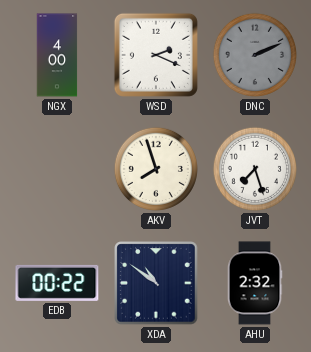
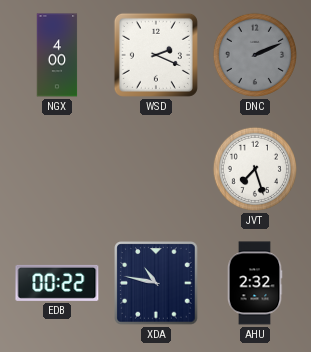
AKV: 7:57 -> none
XDA: 10:51 -> 10:47
